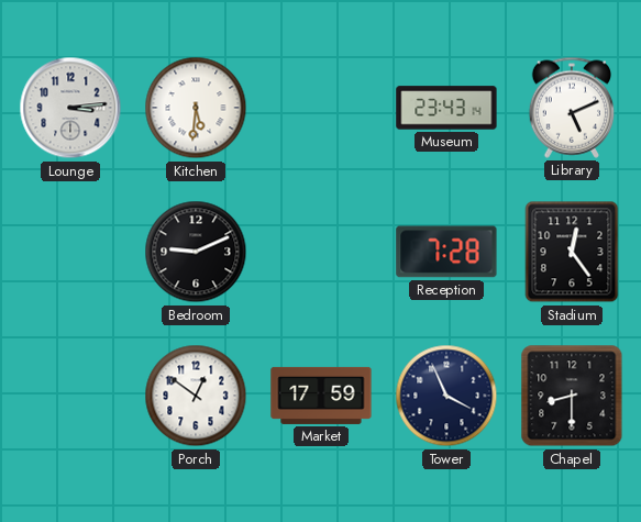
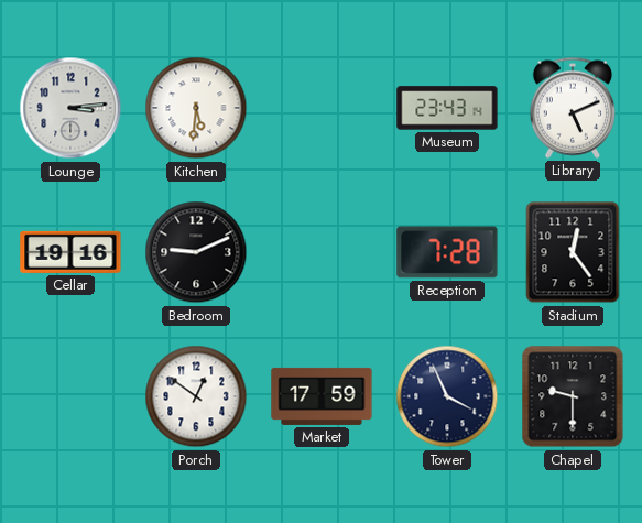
Cellar: none -> 19:16
Chapel: 8:30 -> 9:30
